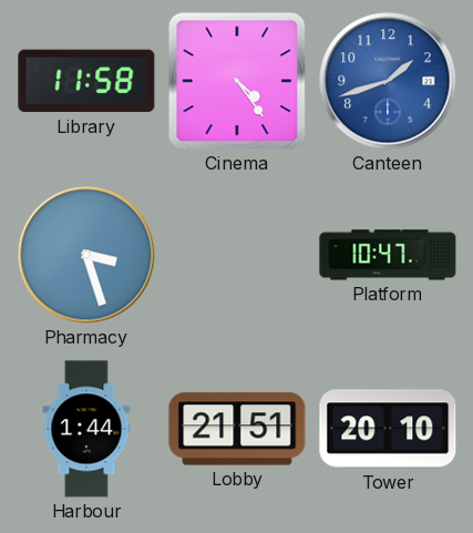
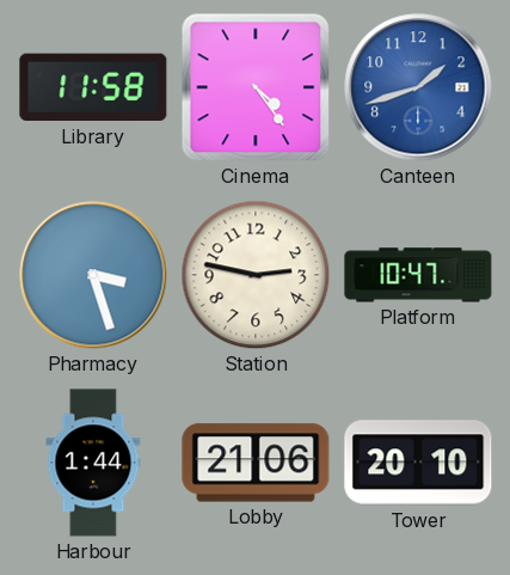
Station: none -> 2:47
Lobby: 21:51 -> 21:06
